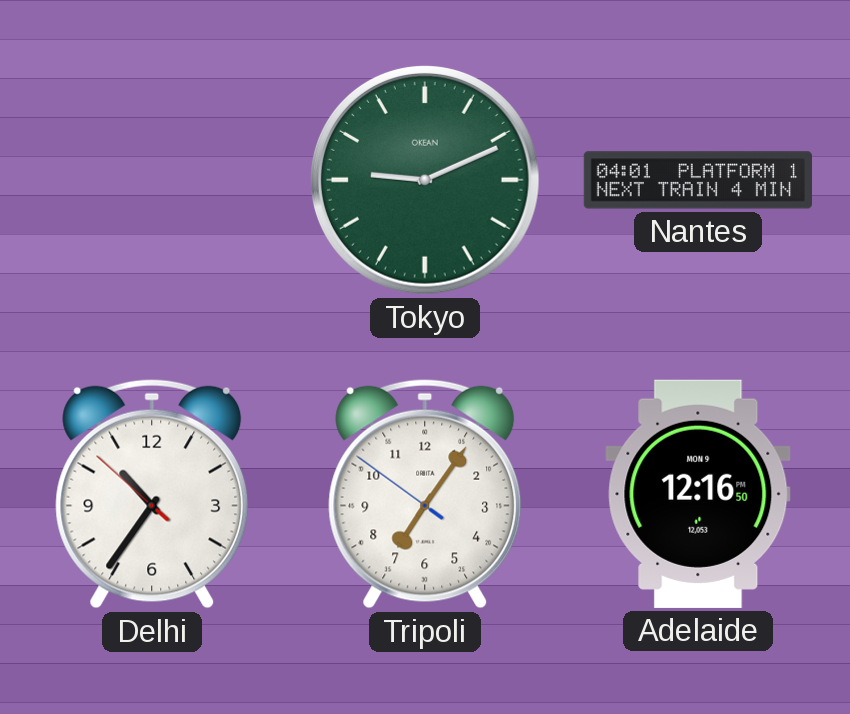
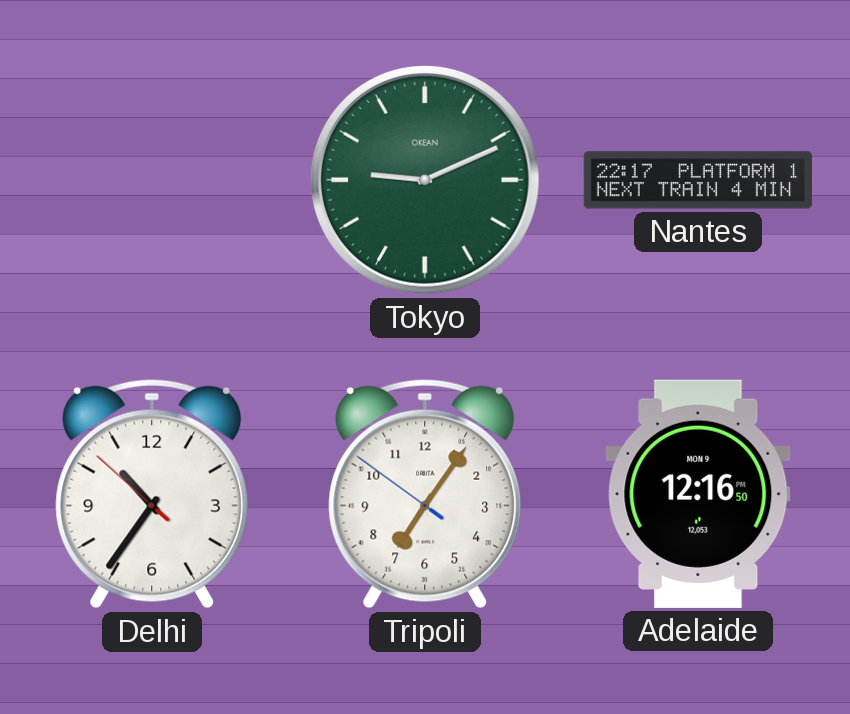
Nantes: 04:01 -> 22:17
